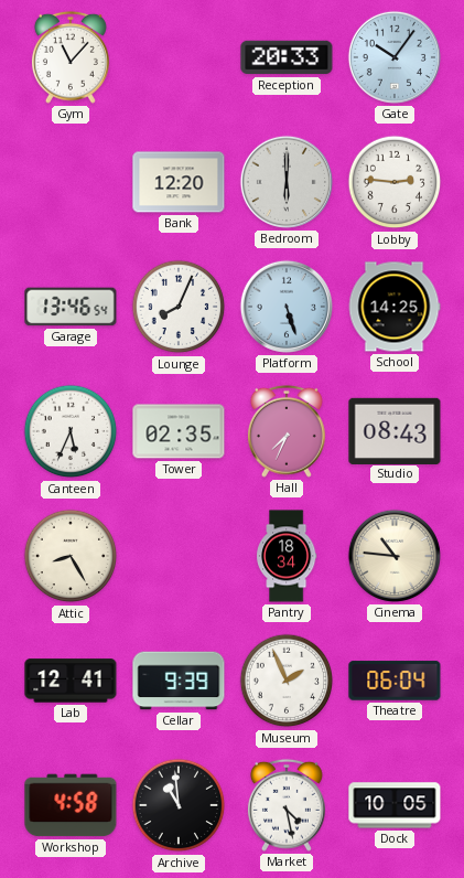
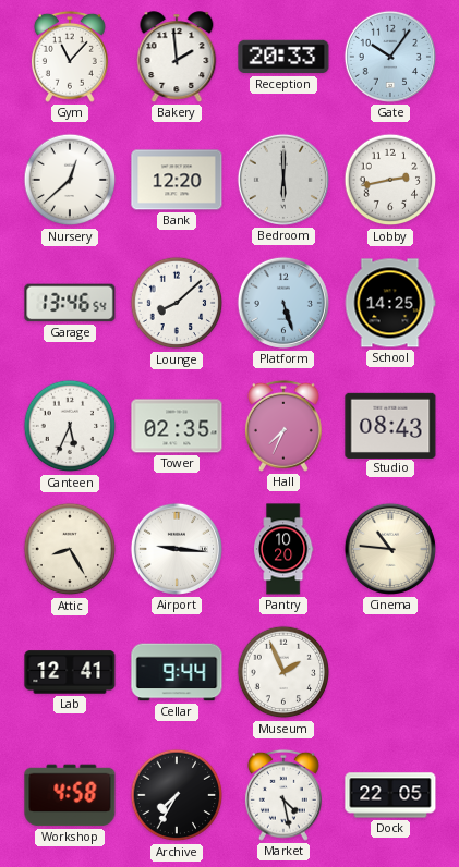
Bakery: none -> 1:59
Nursery: none -> 12:38
Lobby: 2:46 -> 2:43
Lounge: 8:04 -> 8:08
Airport: none -> 9:16
Pantry: 18:34 -> 10:20
Cellar: 9:39 -> 9:44
Theatre: 06:04 -> none
Archive: 10:59 -> 7:35
Dock: 10:05 -> 22:05
